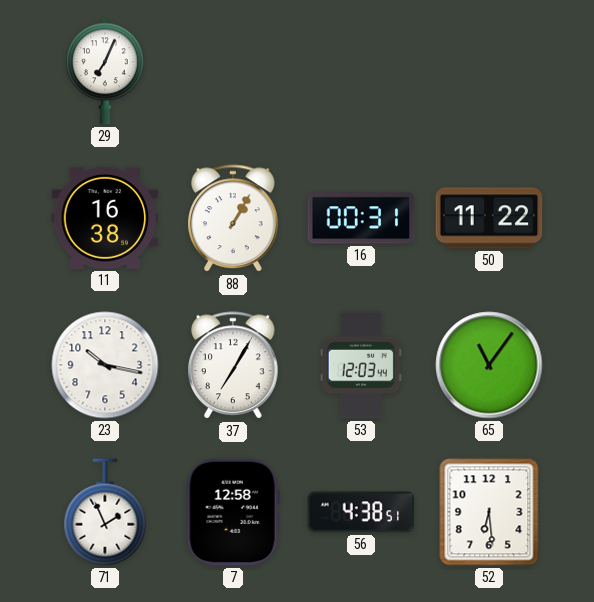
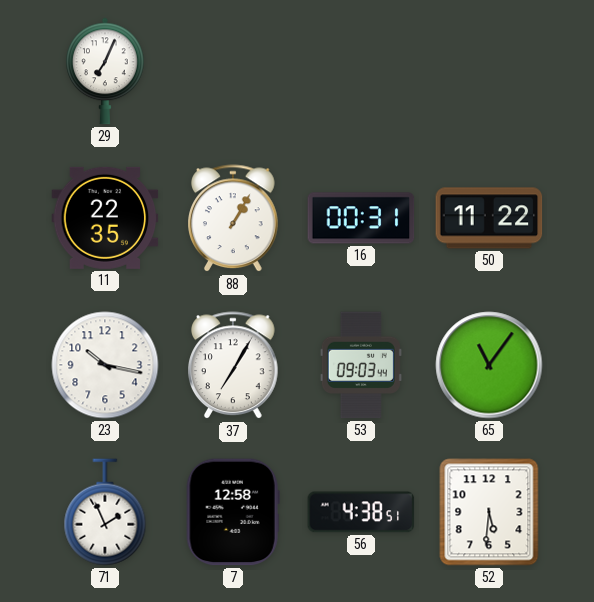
11: 16:38 -> 22:35
53: 12:03 -> 09:03
52: 6:29 -> 5:31
